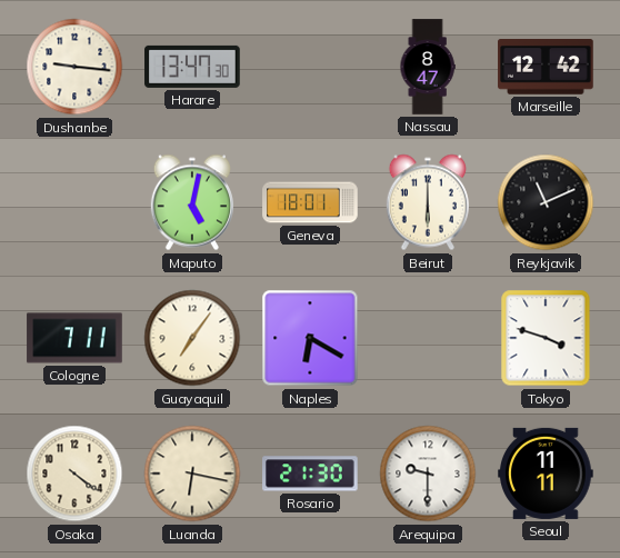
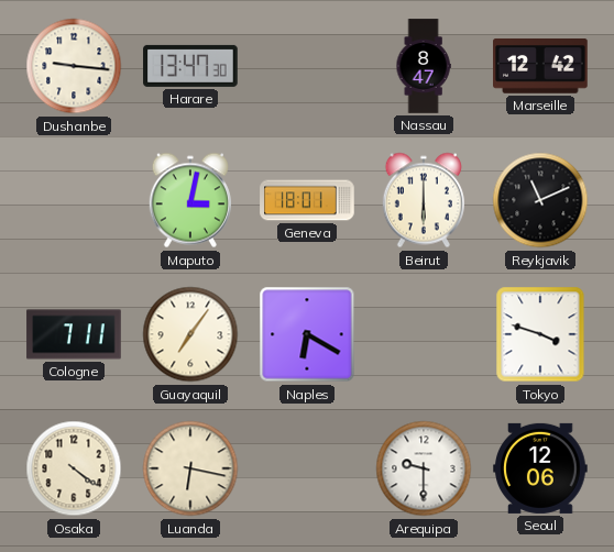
Maputo: 5:02 -> 3:02
Rosario: 21:30 -> none
Seoul: 11:11 -> 12:06
